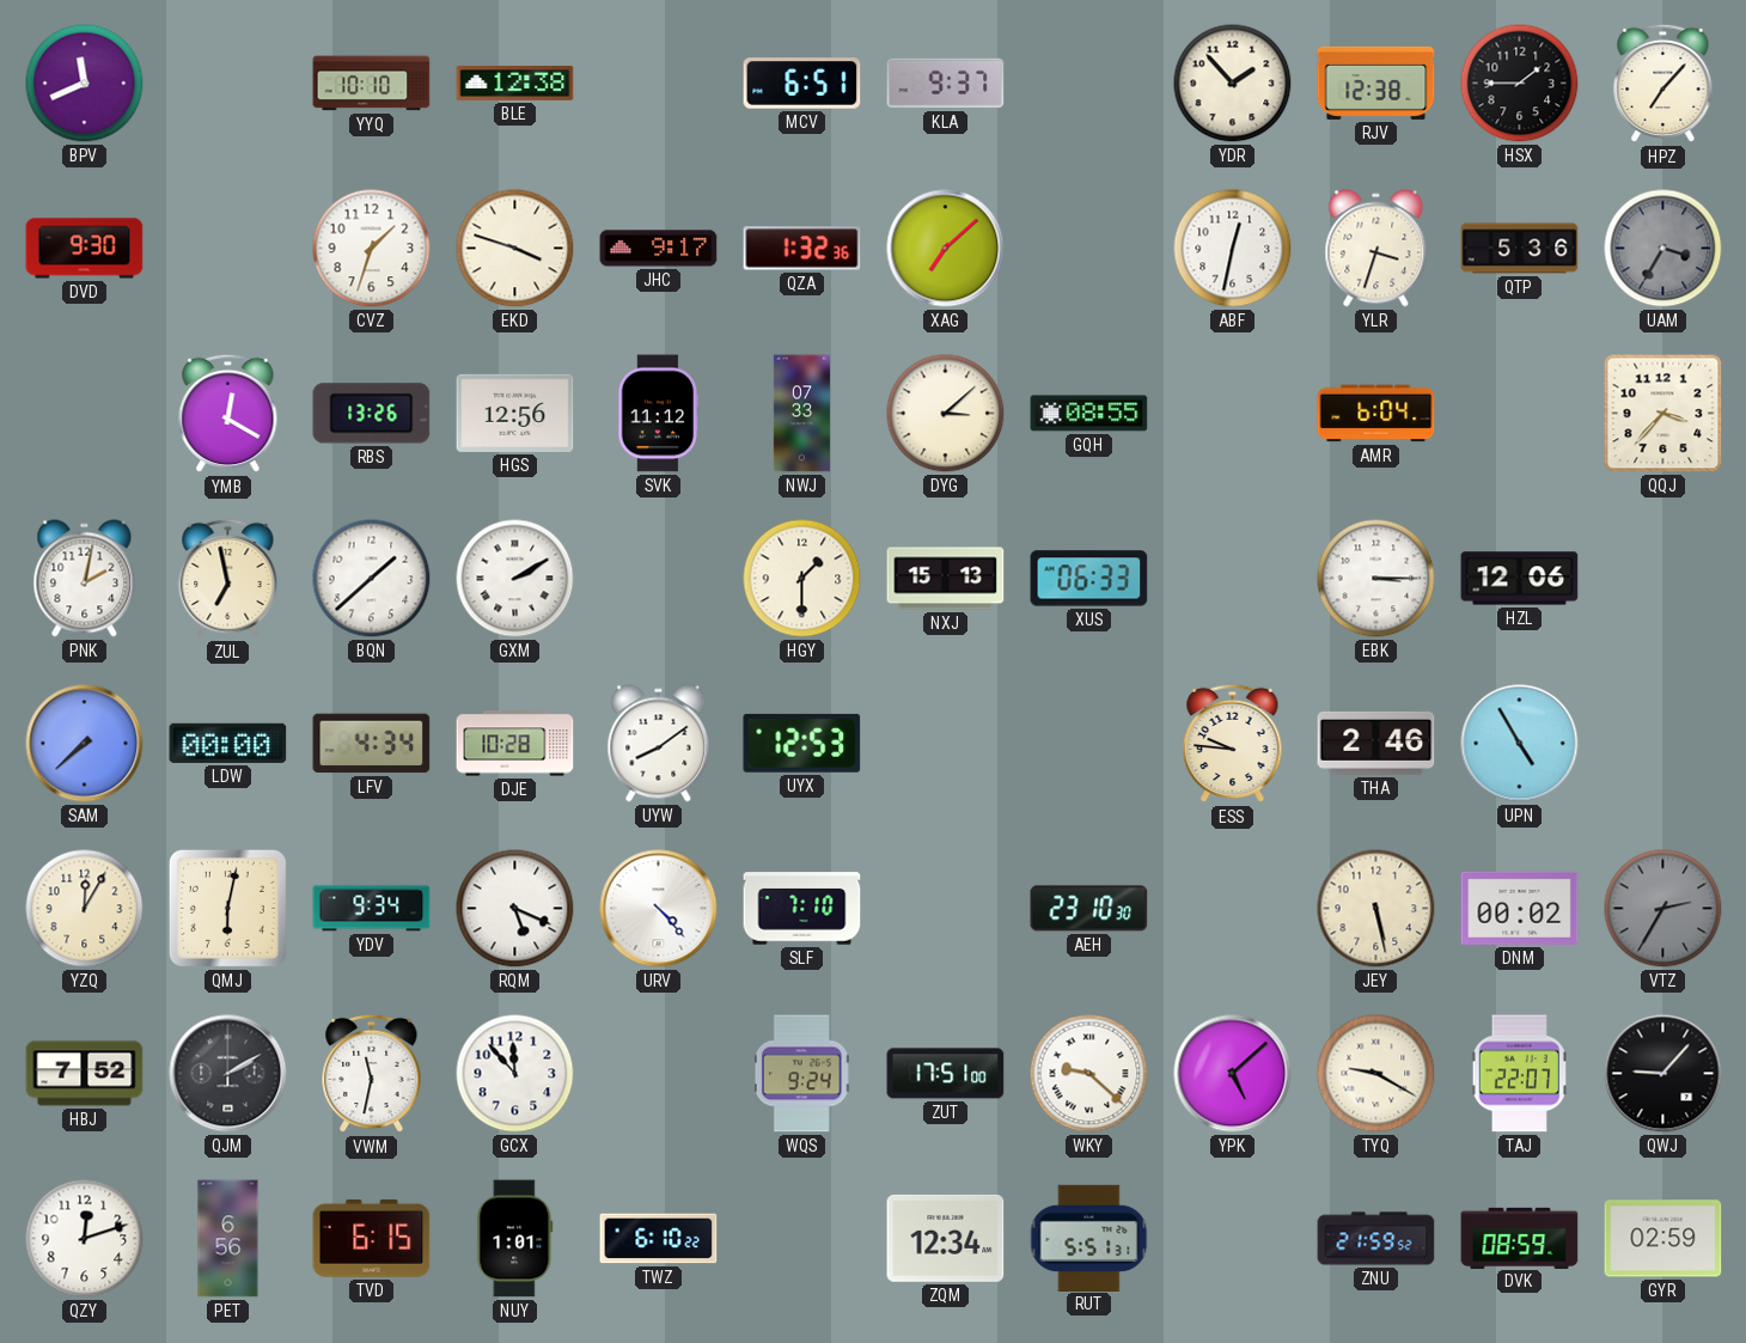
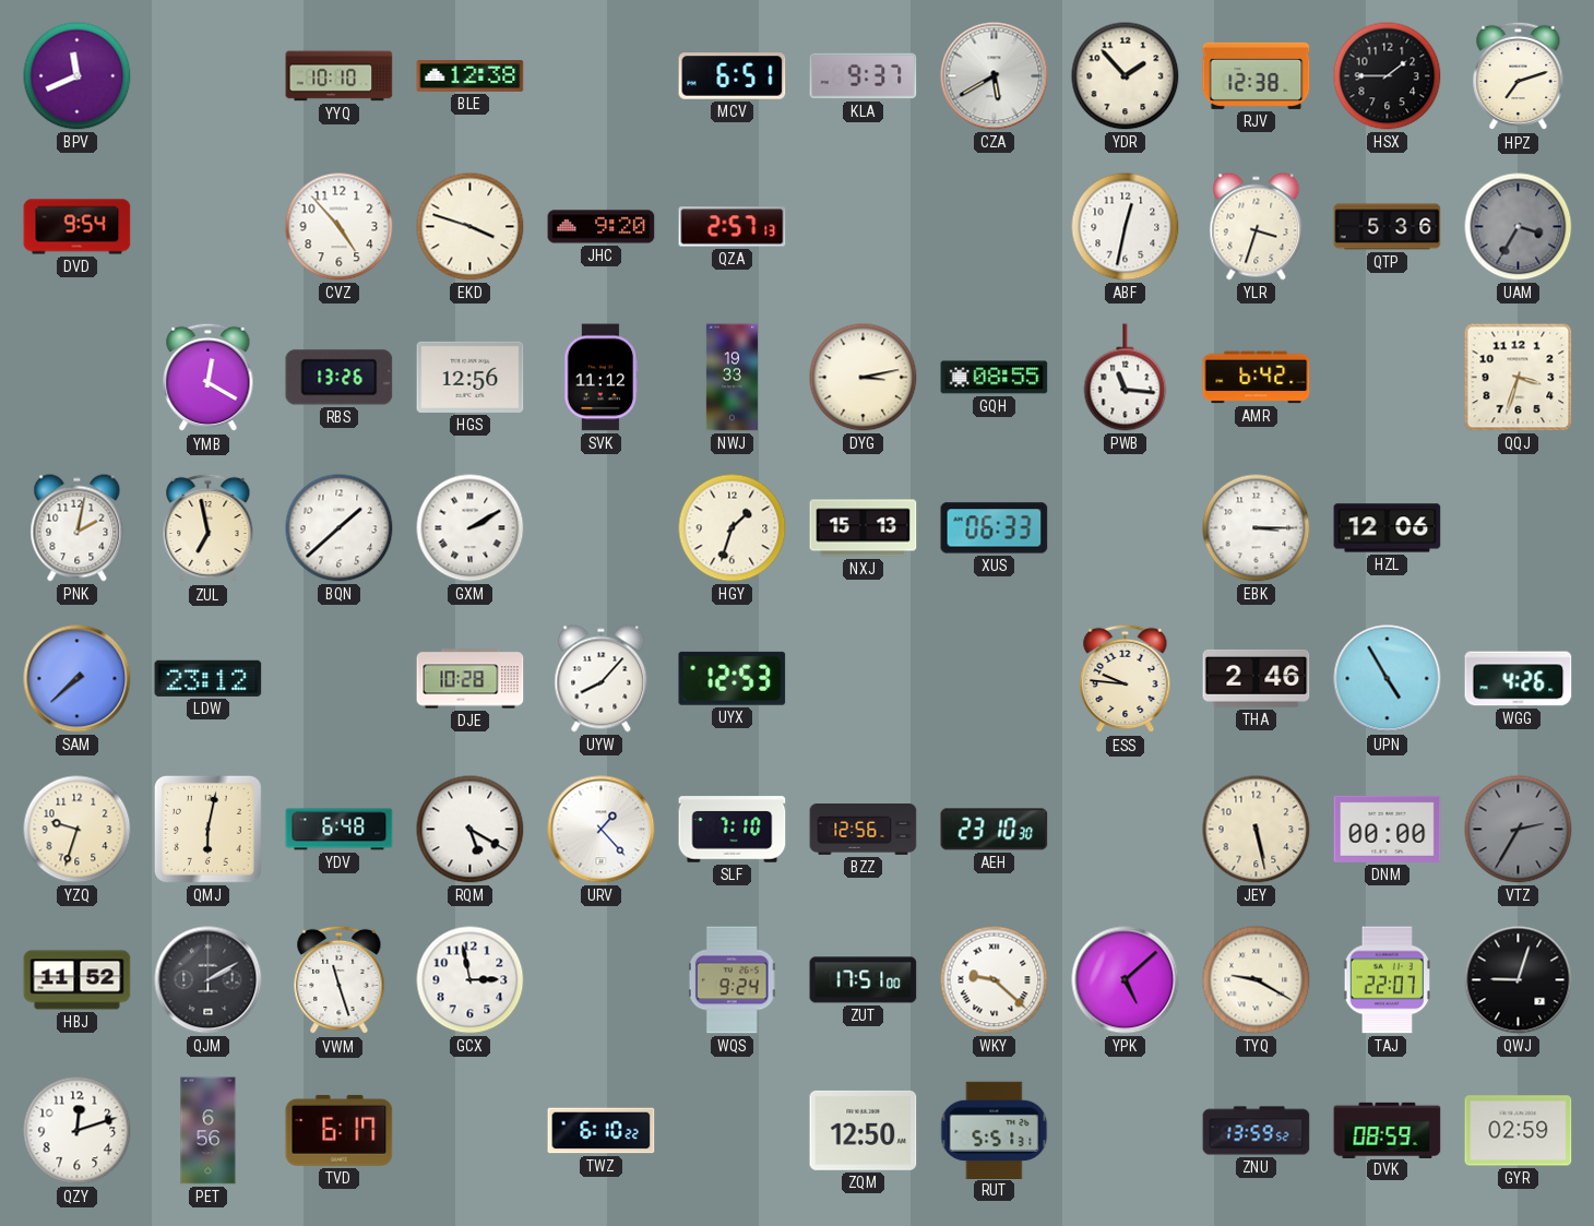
CZA: none -> 5:40
HPZ: 7:07 -> 7:12
DVD: 9:30 -> 9:54
CVZ: 1:33 -> 4:53
JHC: 9:17 -> 9:20
QZA: 1:32 -> 2:57
XAG: 7:08 -> none
NWJ: 07:33 -> 19:33
DYG: 3:08 -> 3:13
PWB: none -> 11:16
AMR: 6:04 -> 6:42
QQJ: 3:37 -> 3:33
HGY: 1:30 -> 1:33
LDW: 00:00 -> 23:12
LFV: 4:34 -> none
UYW: 8:09 -> 8:07
WGG: none -> 4:26
YZQ: 12:05 -> 9:33
YDV: 9:34 -> 6:48
RQM: 5:19 -> 5:20
URV: 4:23 -> 1:23
BZZ: none -> 12:56
DNM: 00:02 -> 00:00
HBJ: 7:52 -> 11:52
VWM: 11:32 -> 11:27
GCX: 11:53 -> 2:58
QWJ: 9:07 -> 9:03
TVD: 6:15 -> 6:17
NUY: 1:01 -> none
ZQM: 12:34 -> 12:50
ZNU: 21:59 -> 13:59
